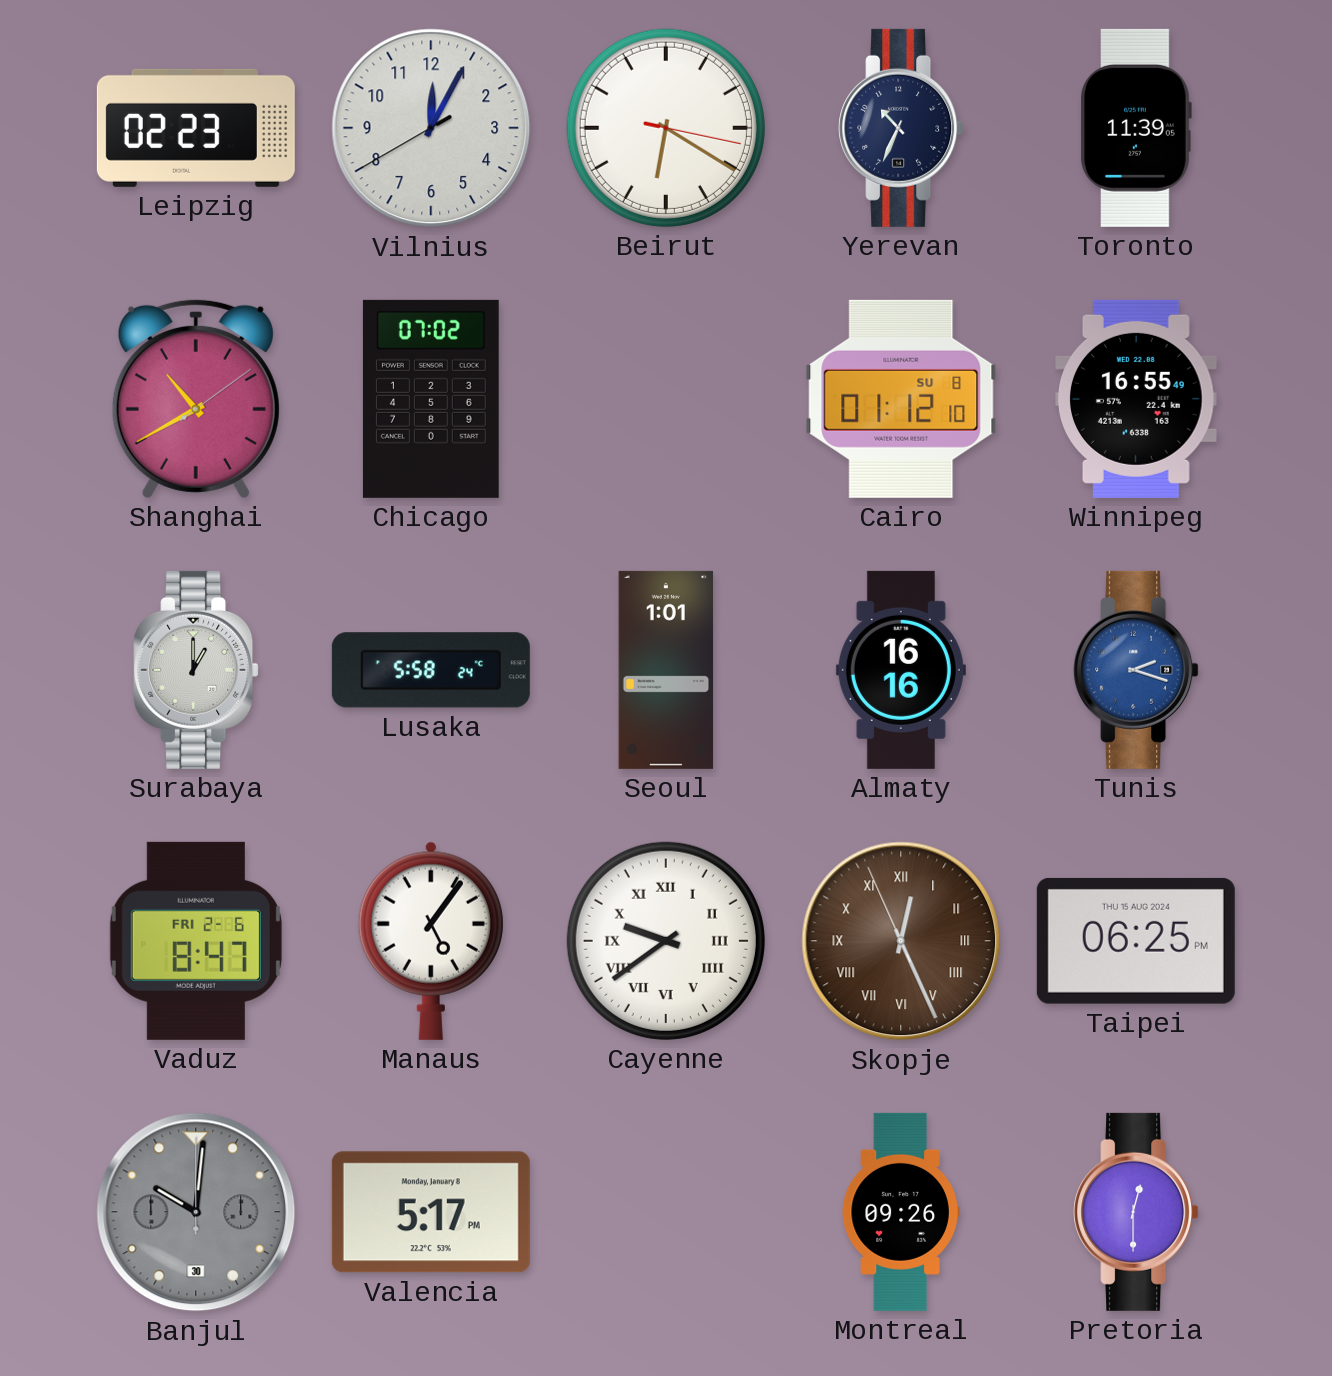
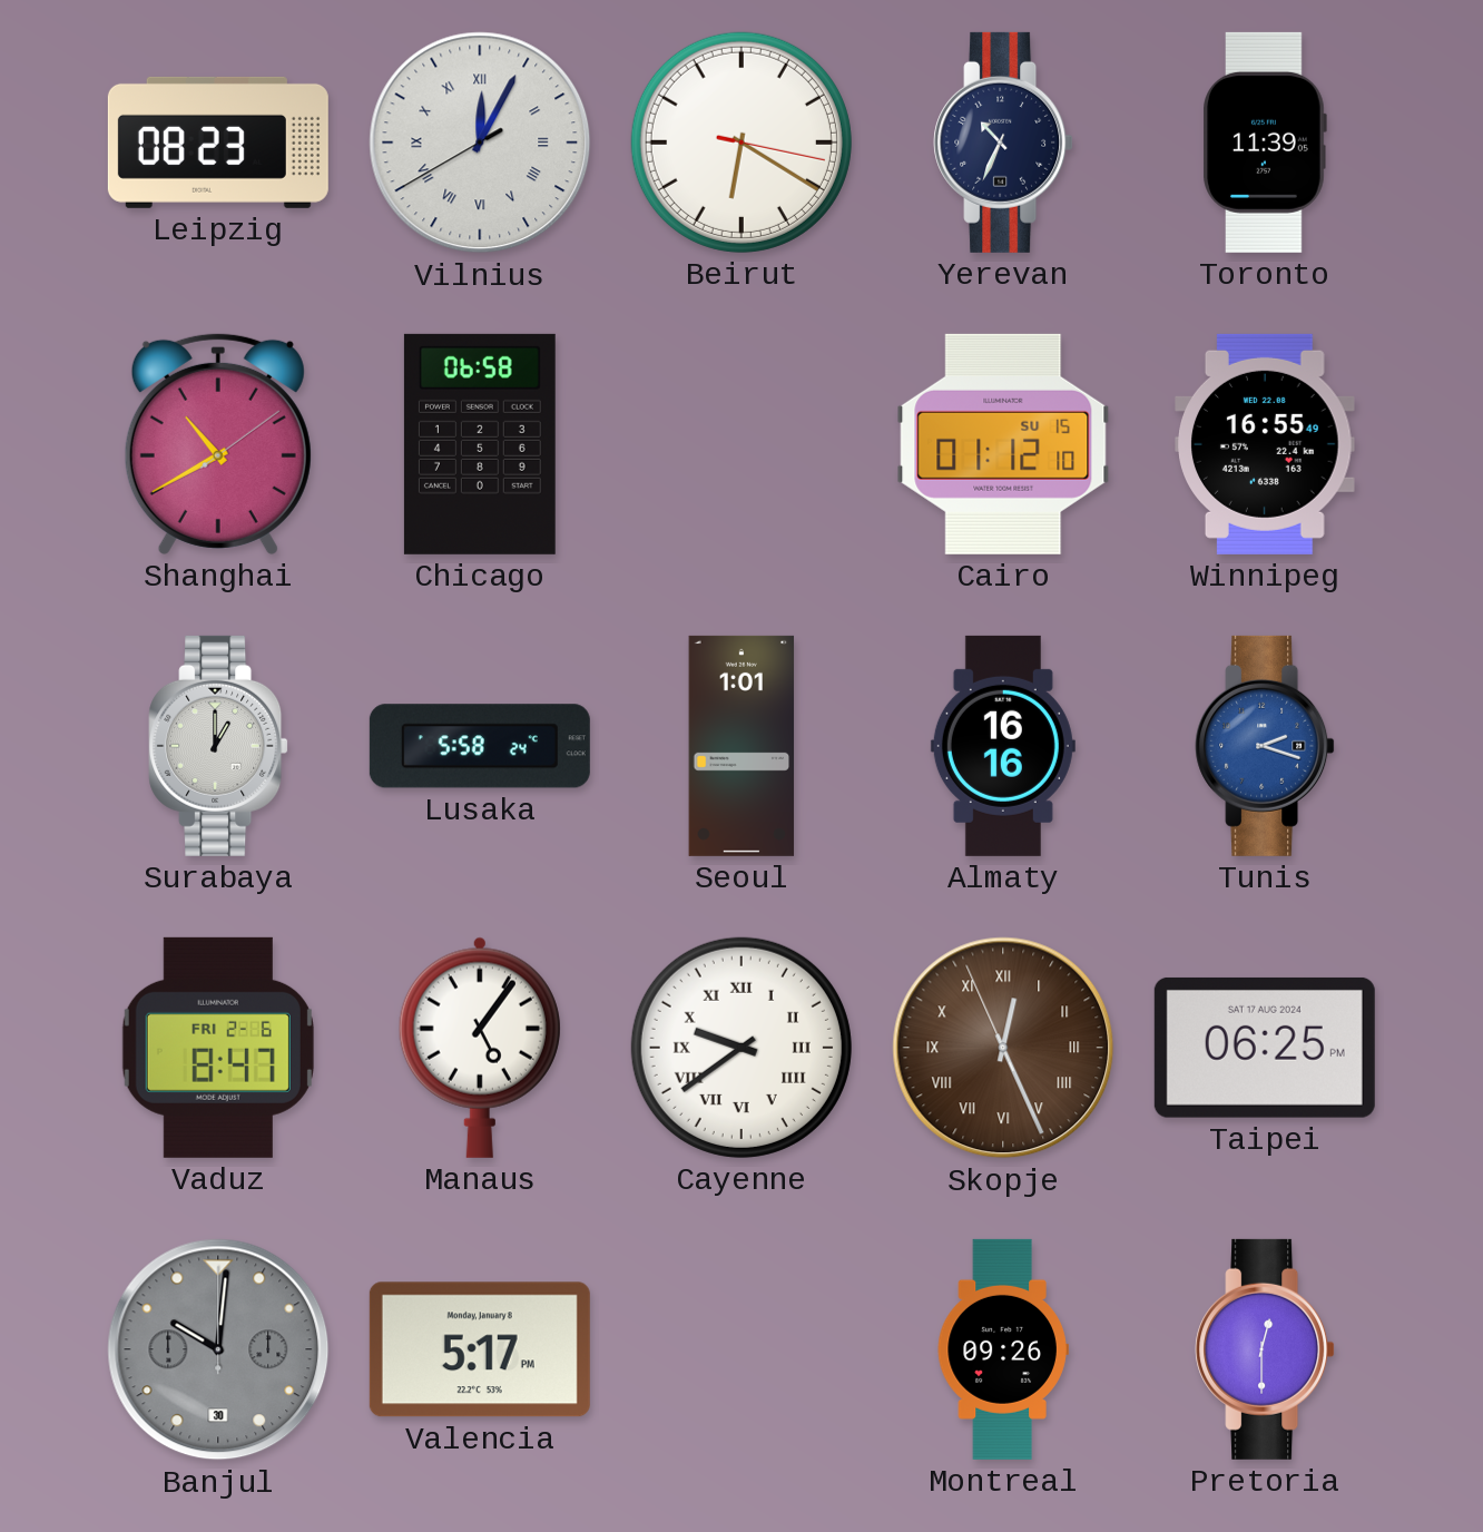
Leipzig: 02:23 -> 08:23
Vilnius numerals: Arabic -> Roman
Chicago: 07:02 -> 06:58
Cairo date: SU 8 -> SU 15
Taipei date: THU 15 AUG 2024 -> SAT 17 AUG 2024
